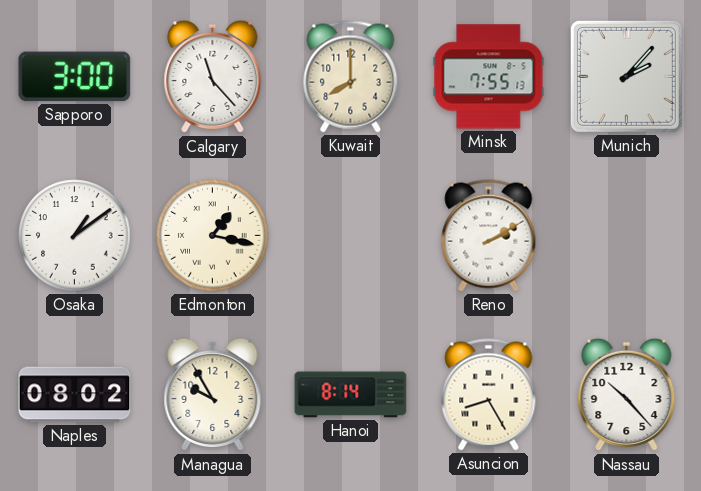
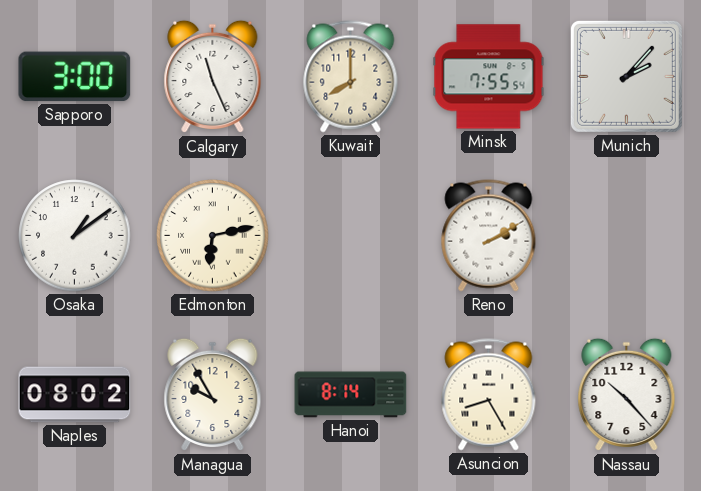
Calgary: 11:23 -> 11:26
Minsk: 7:55:13 -> 7:55:54
Edmonton: 1:17 -> 6:13
